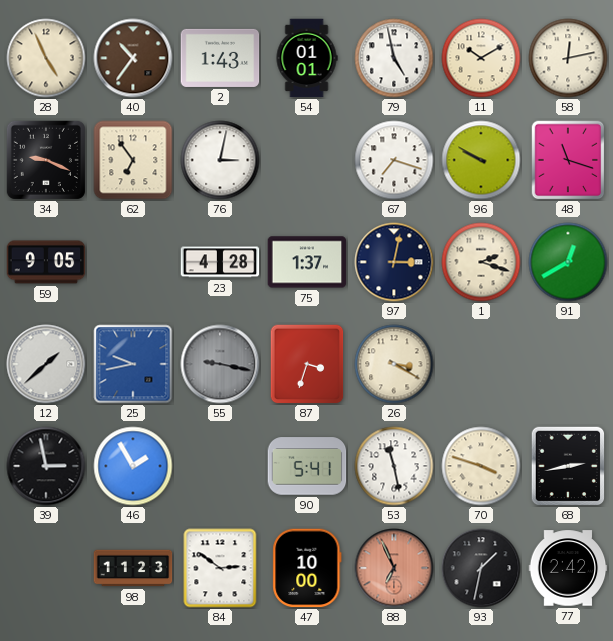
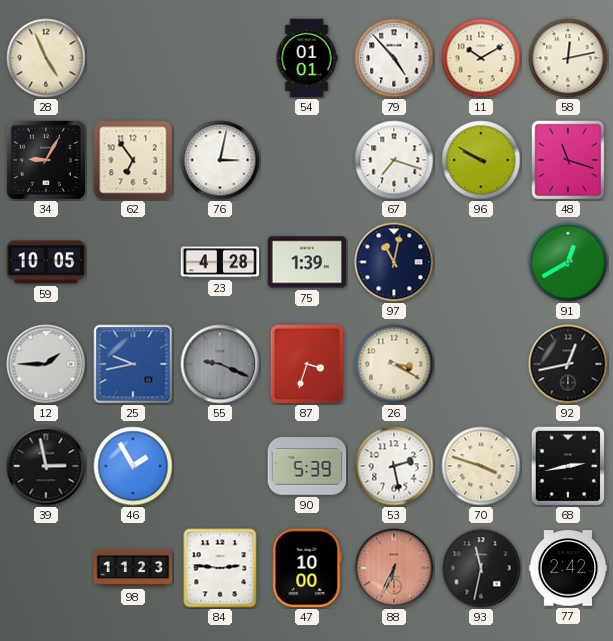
40: 10:36 -> none
2: 1:43 -> none
79: 4:58 -> 4:53
34: 9:19 -> 9:05
59: 9:05 -> 10:05
75: 1:37 -> 1:39
97: 3:02 -> 11:02
1: 2:18 -> none
12: 1:38 -> 1:45
55: 9:17 -> 9:19
92: none -> 12:43
90: 5:41 -> 5:39
53: 11:28 -> 2:28
84: 2:51 -> 2:46
88: 6:56 -> 6:34
93: 1:32 -> 11:32
